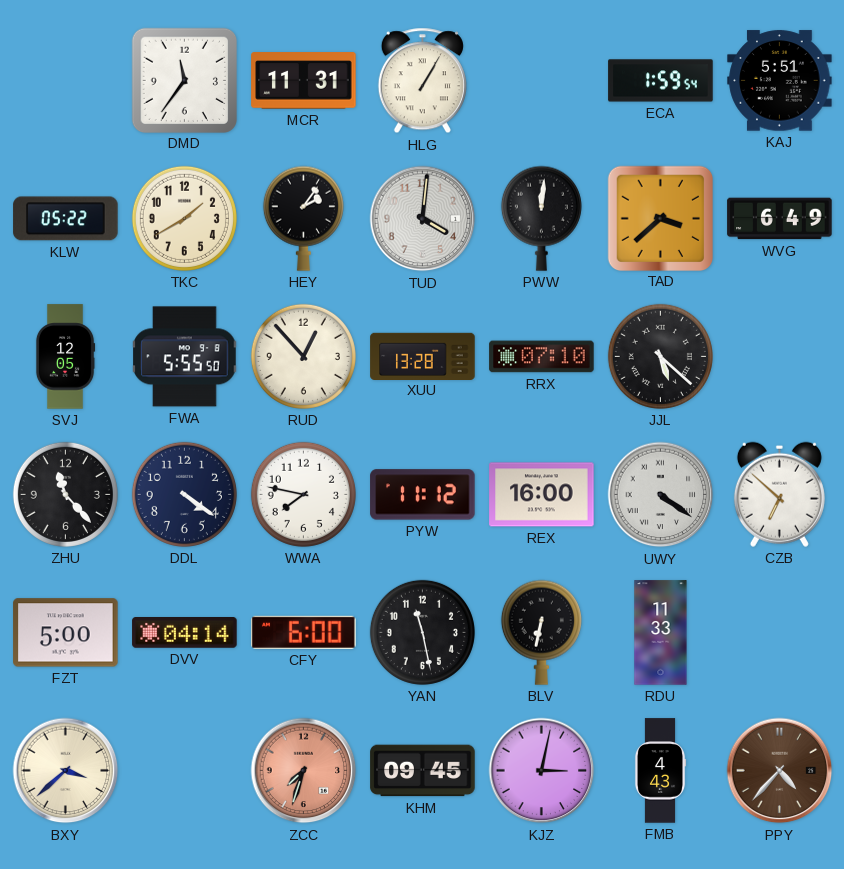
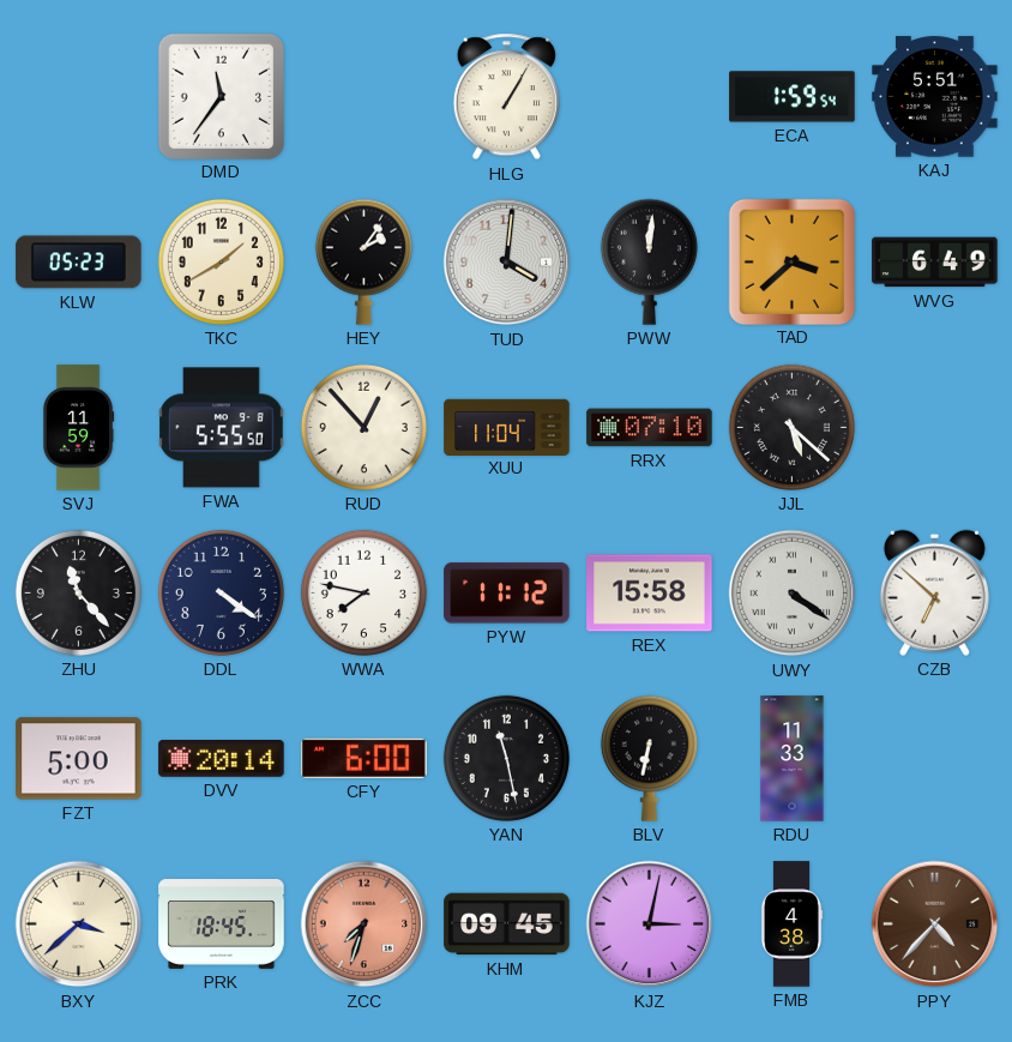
MCR: 11:31 -> none
KLW: 05:22 -> 05:23
SVJ: 12:05 -> 11:59
XUU: 13:28 -> 11:04
REX: 16:00 -> 15:58
DVV: 04:14 -> 20:14
PRK: none -> 18:45
FMB: 4:43 -> 4:38
